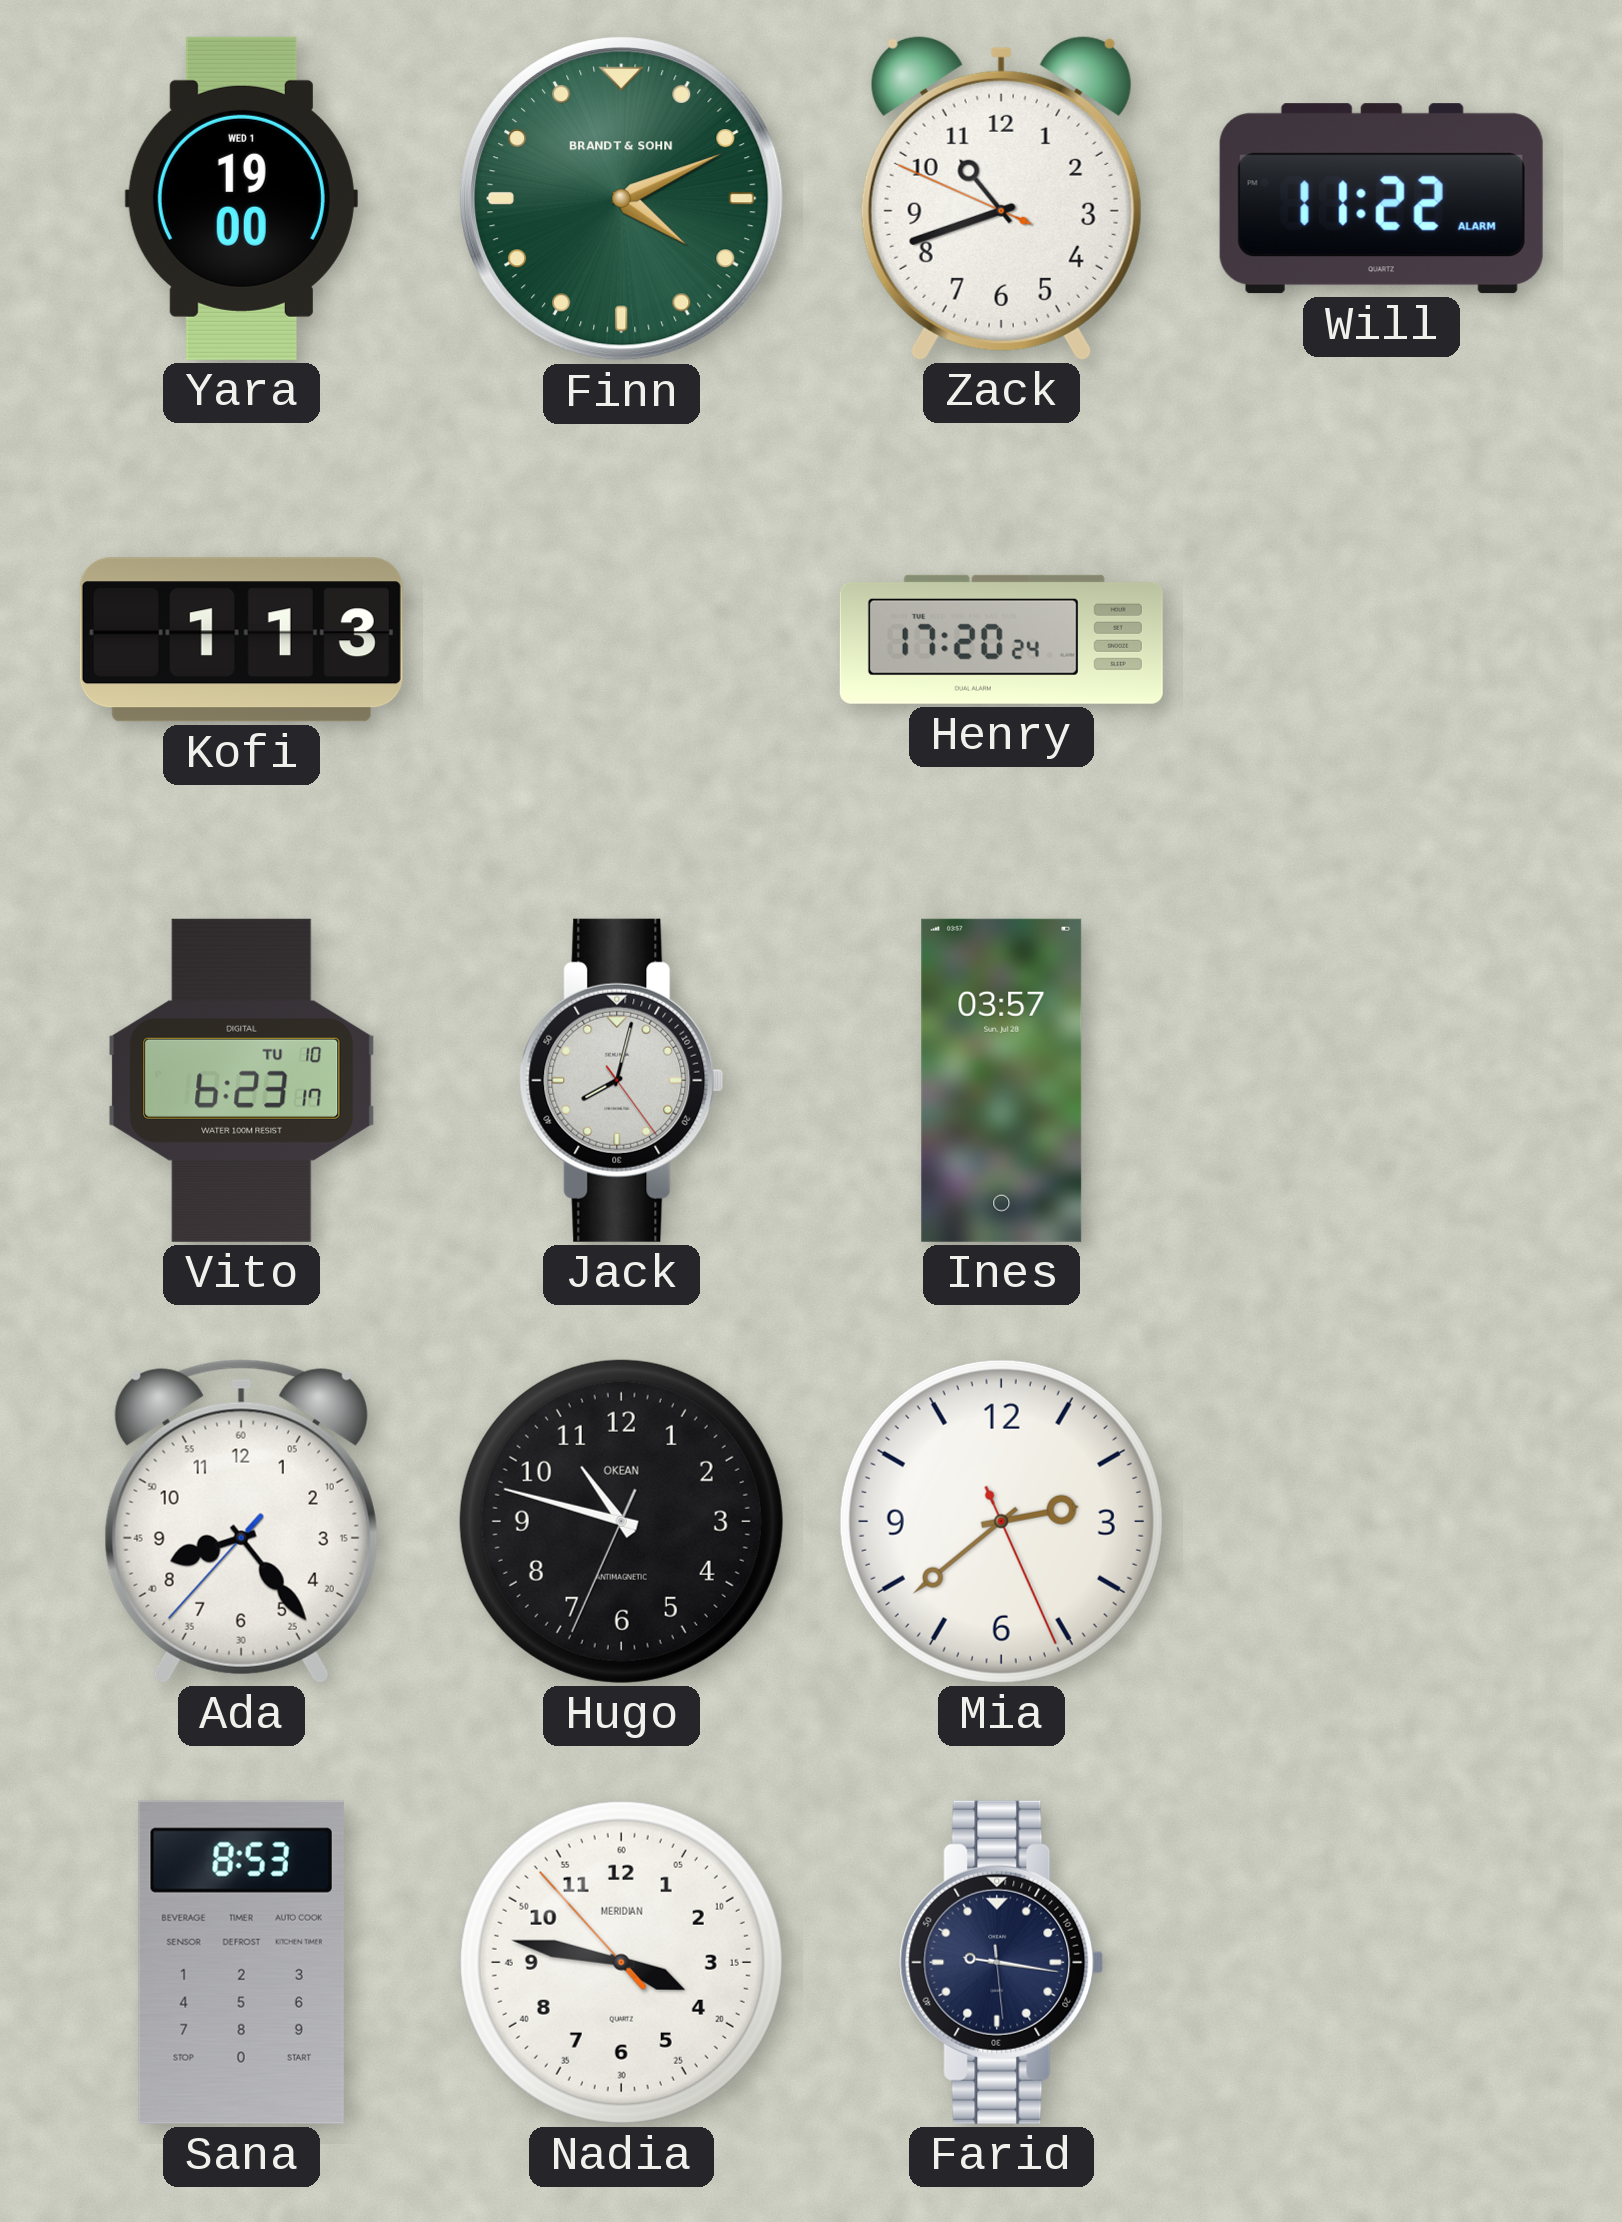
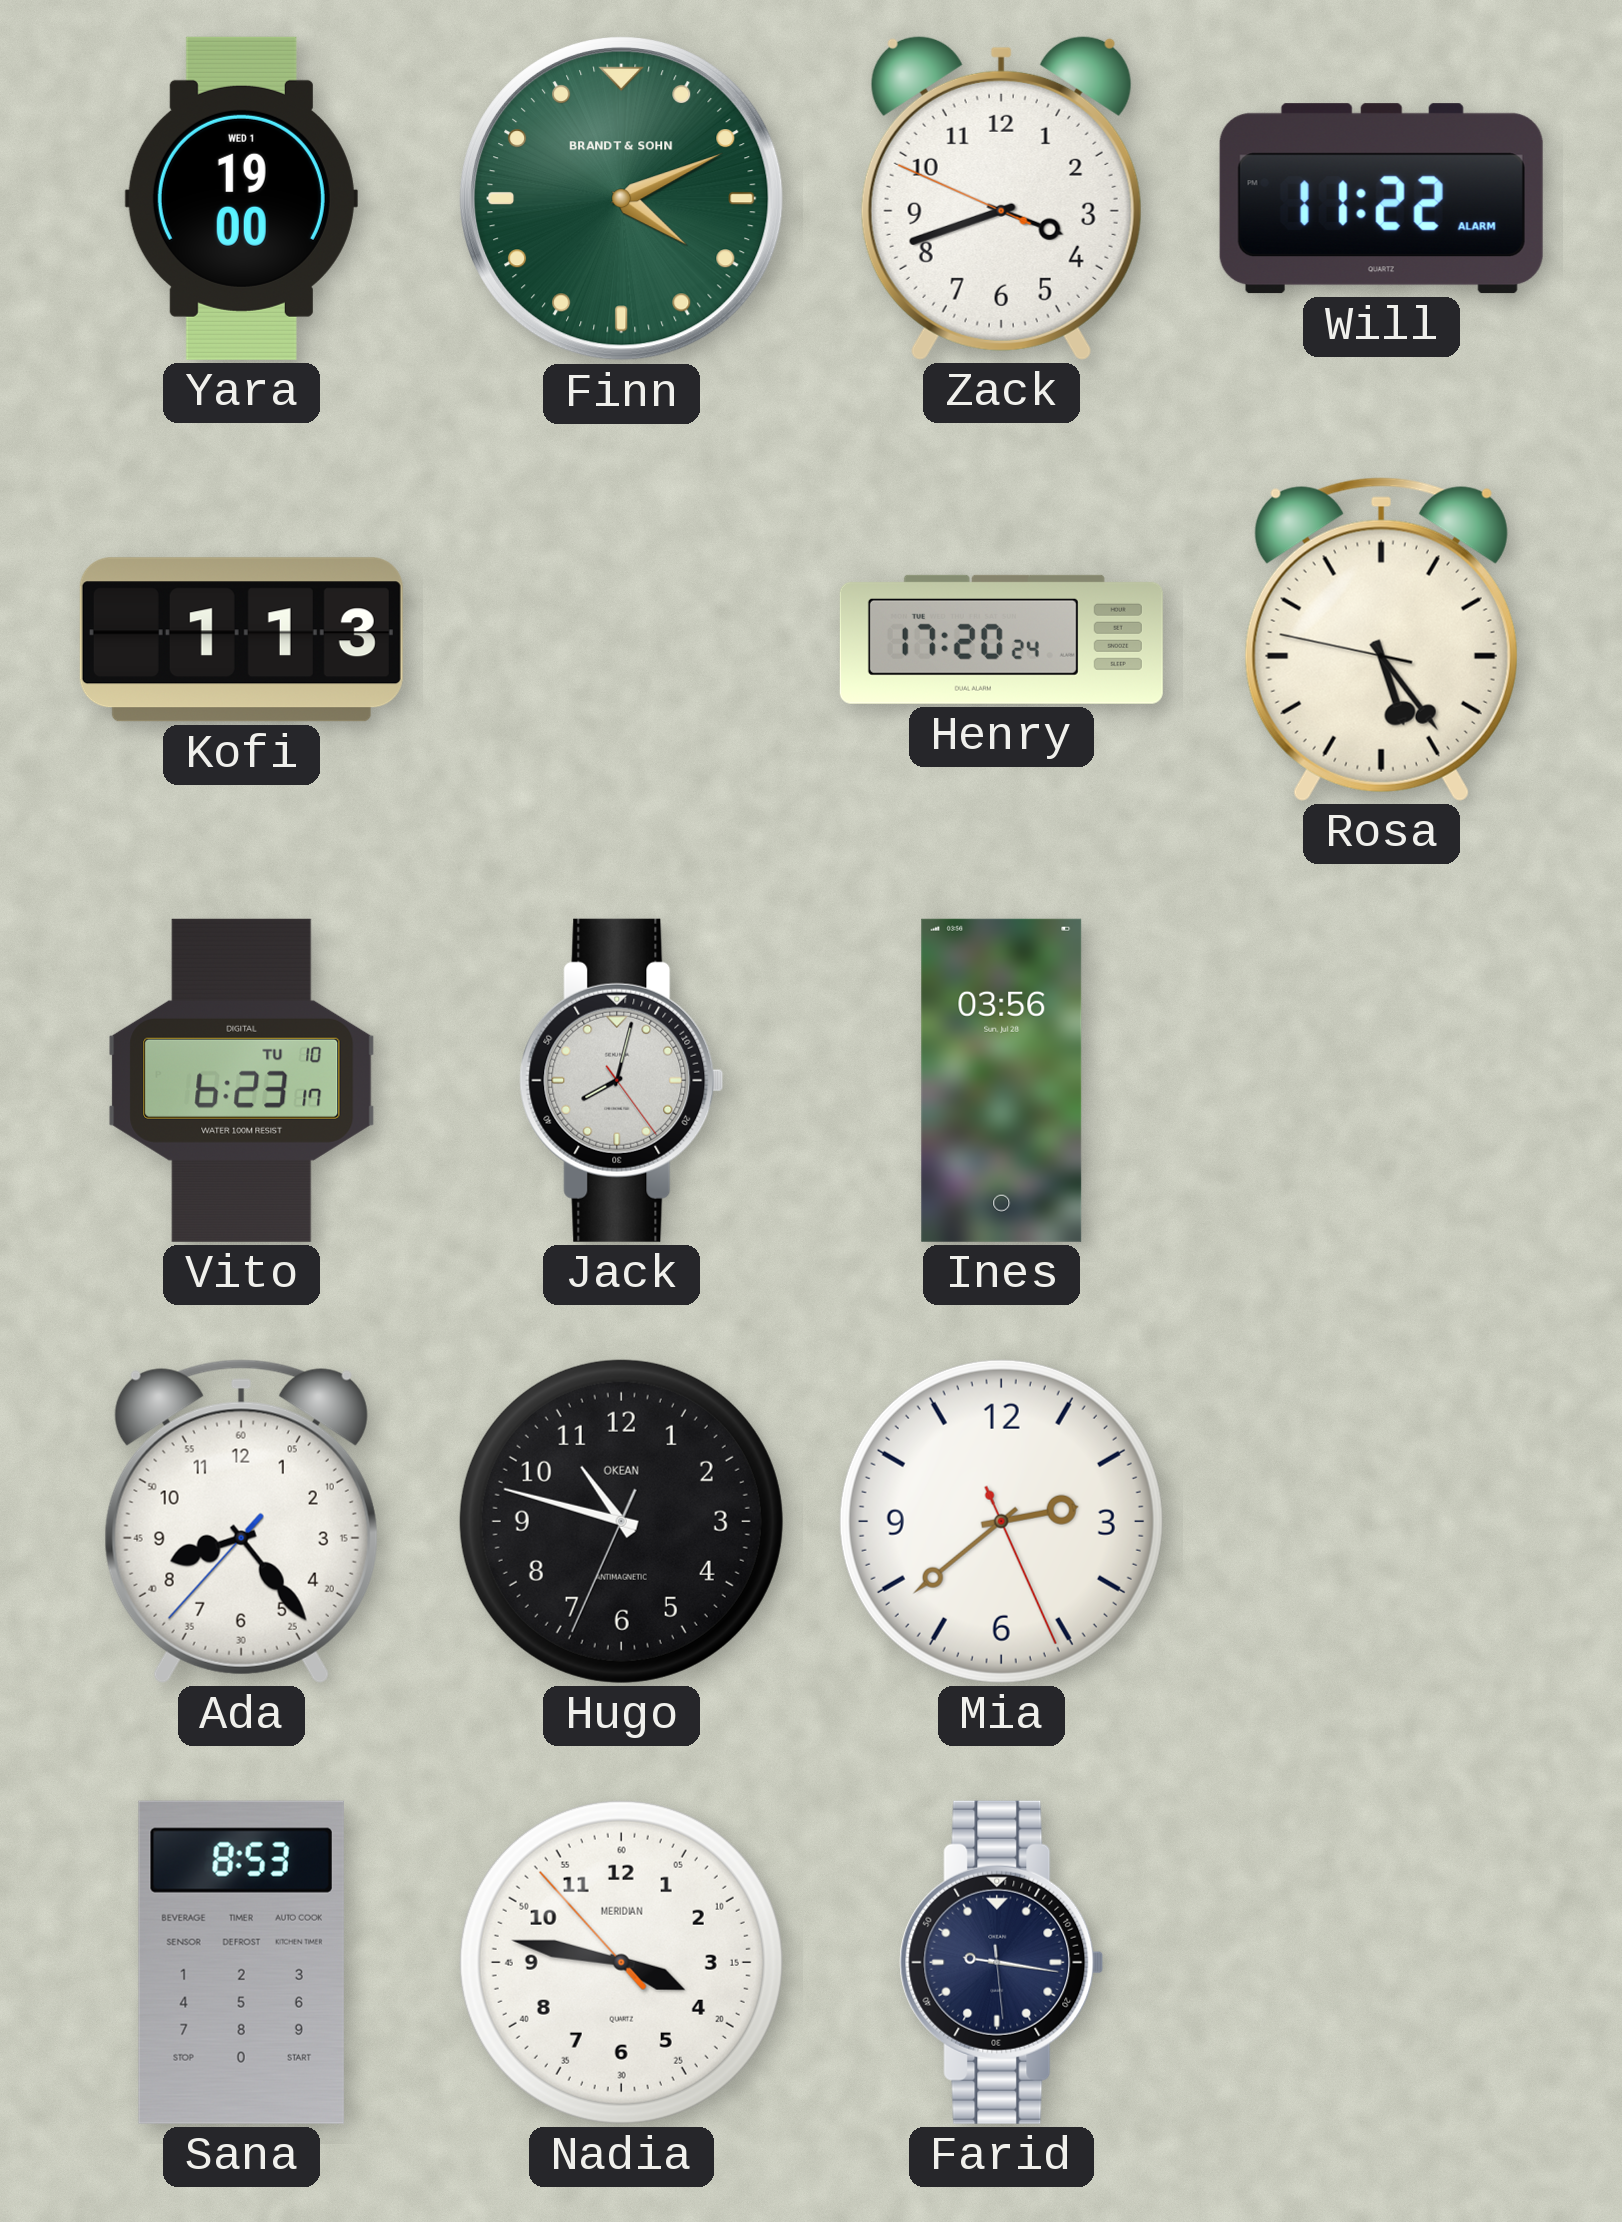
Zack: 10:41 -> 3:41
Rosa: none -> 5:23
Ines: 03:57 -> 03:56
